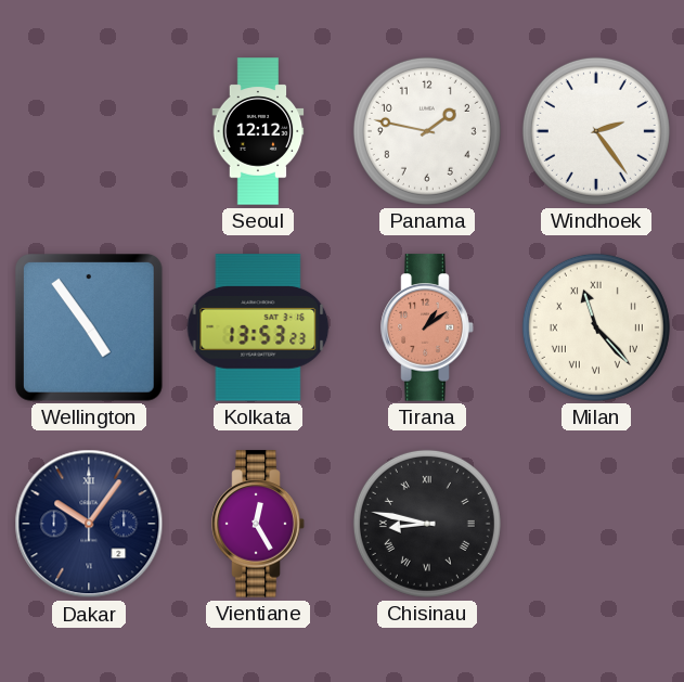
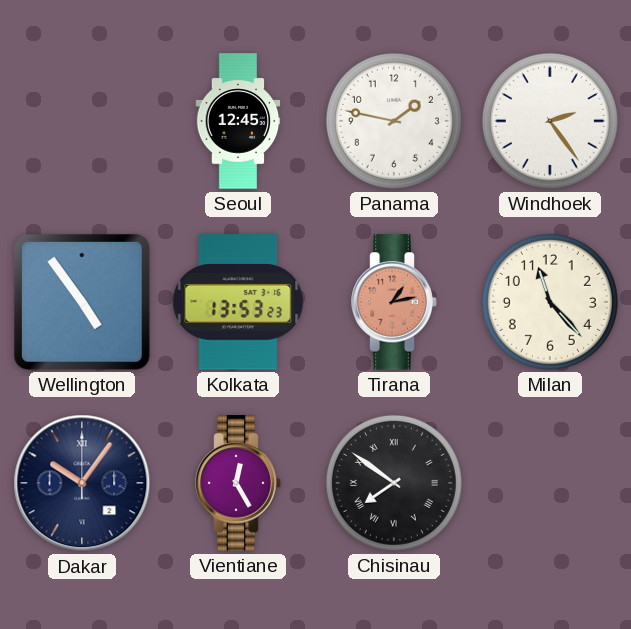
Seoul: 12:12 -> 12:45
Tirana: 1:09 -> 1:13
Milan numerals: Roman -> Arabic
Chisinau: 8:47 -> 7:51
